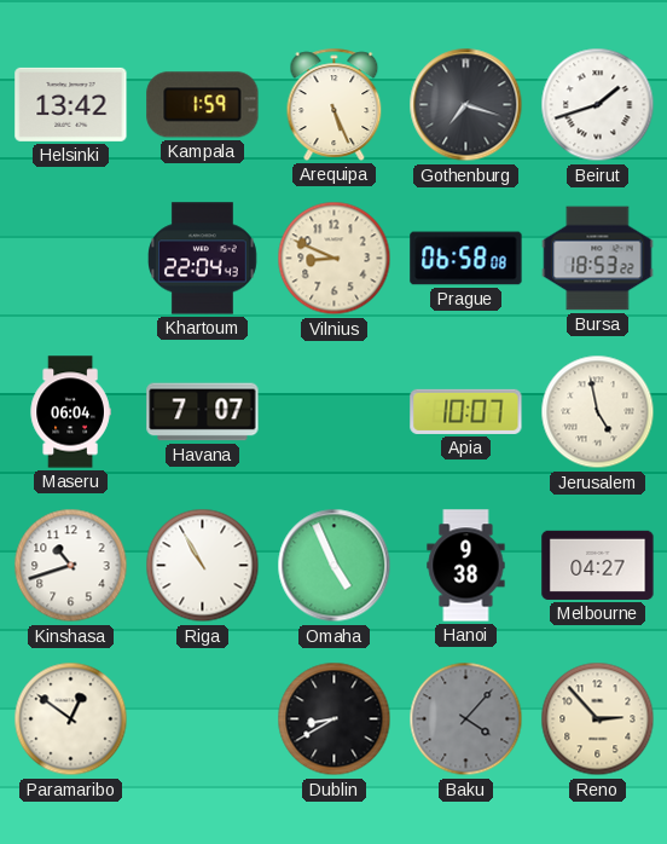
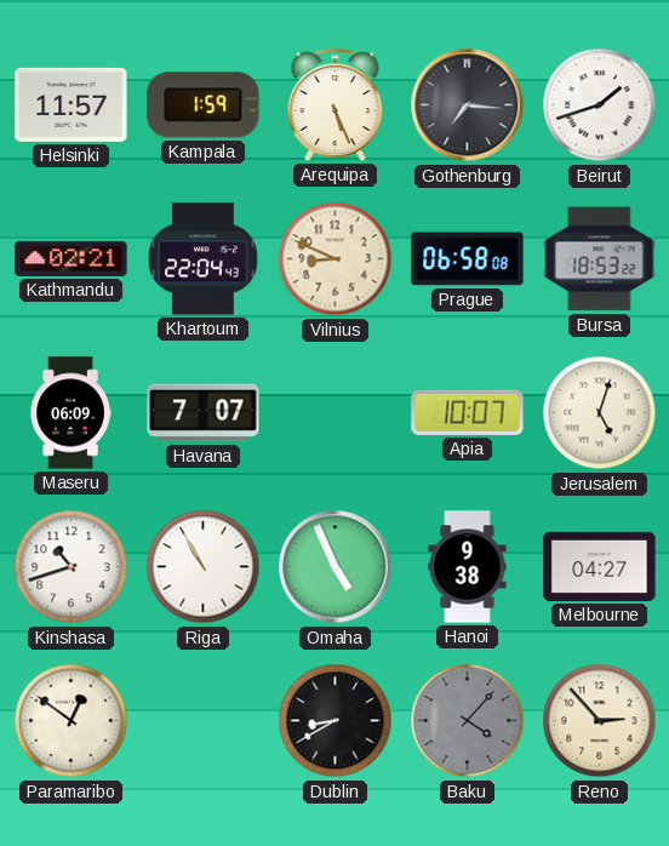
Helsinki: 13:42 -> 11:57
Gothenburg: 7:18 -> 7:16
Kathmandu: none -> 02:21
Maseru: 06:04 -> 06:09
Jerusalem: 4:58 -> 5:03
